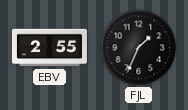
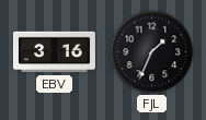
EBV: 2:55 -> 3:16
